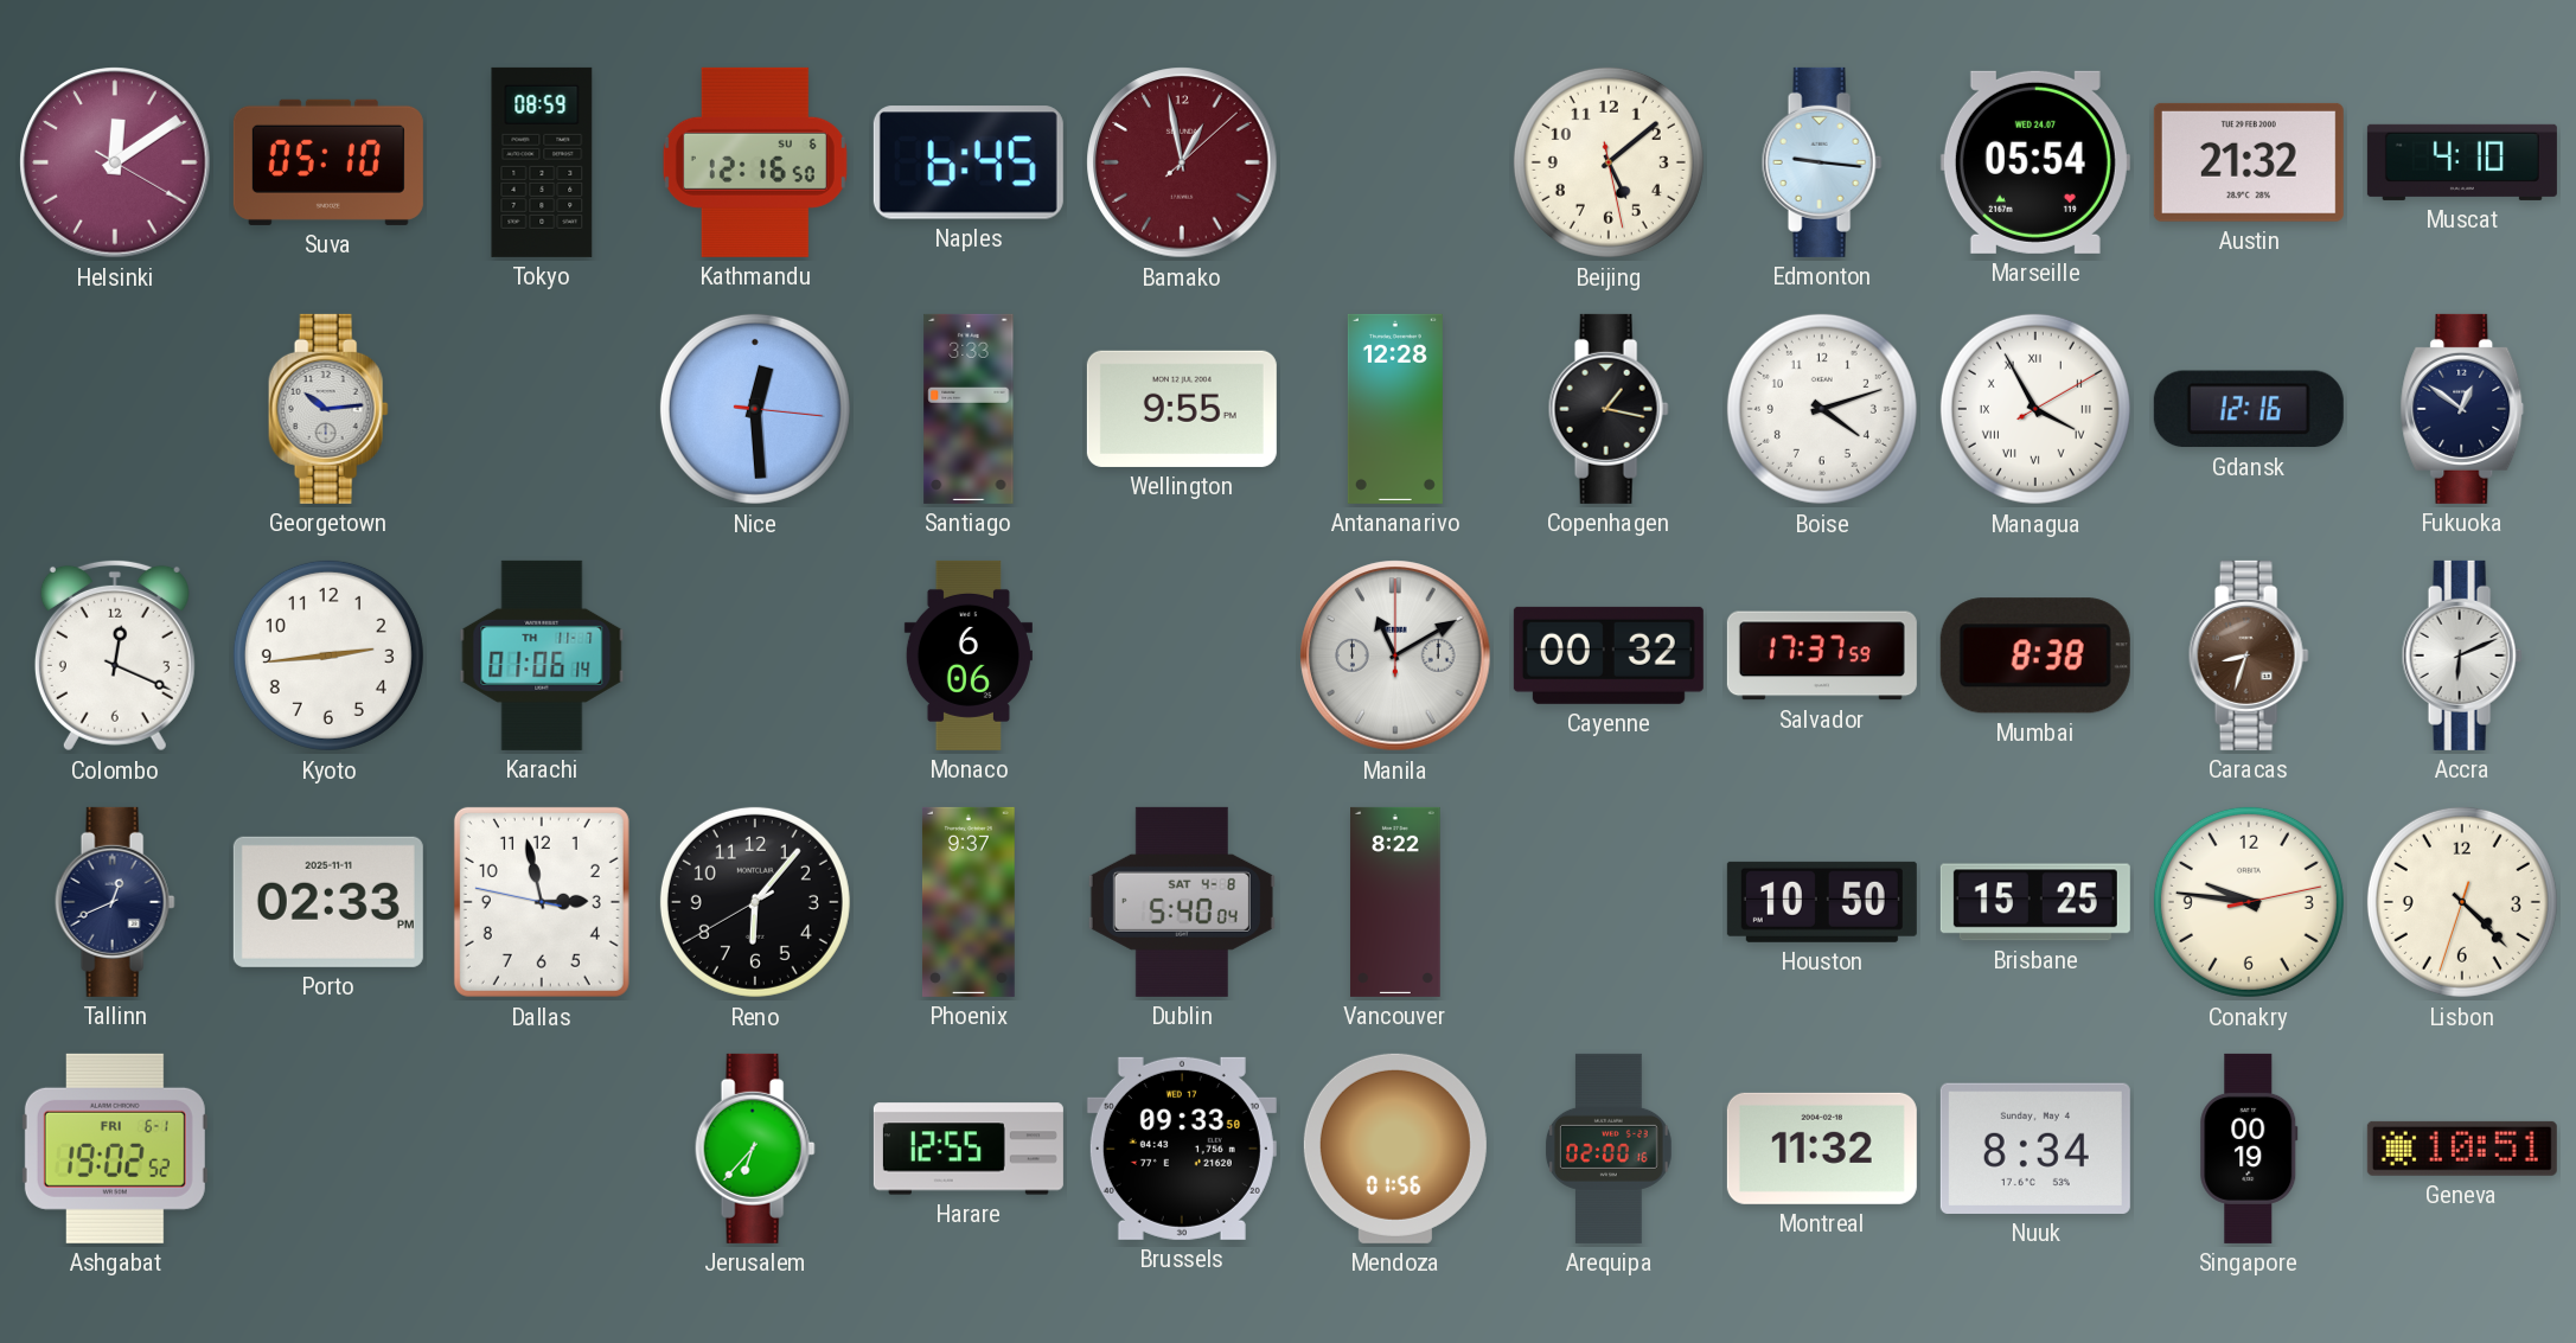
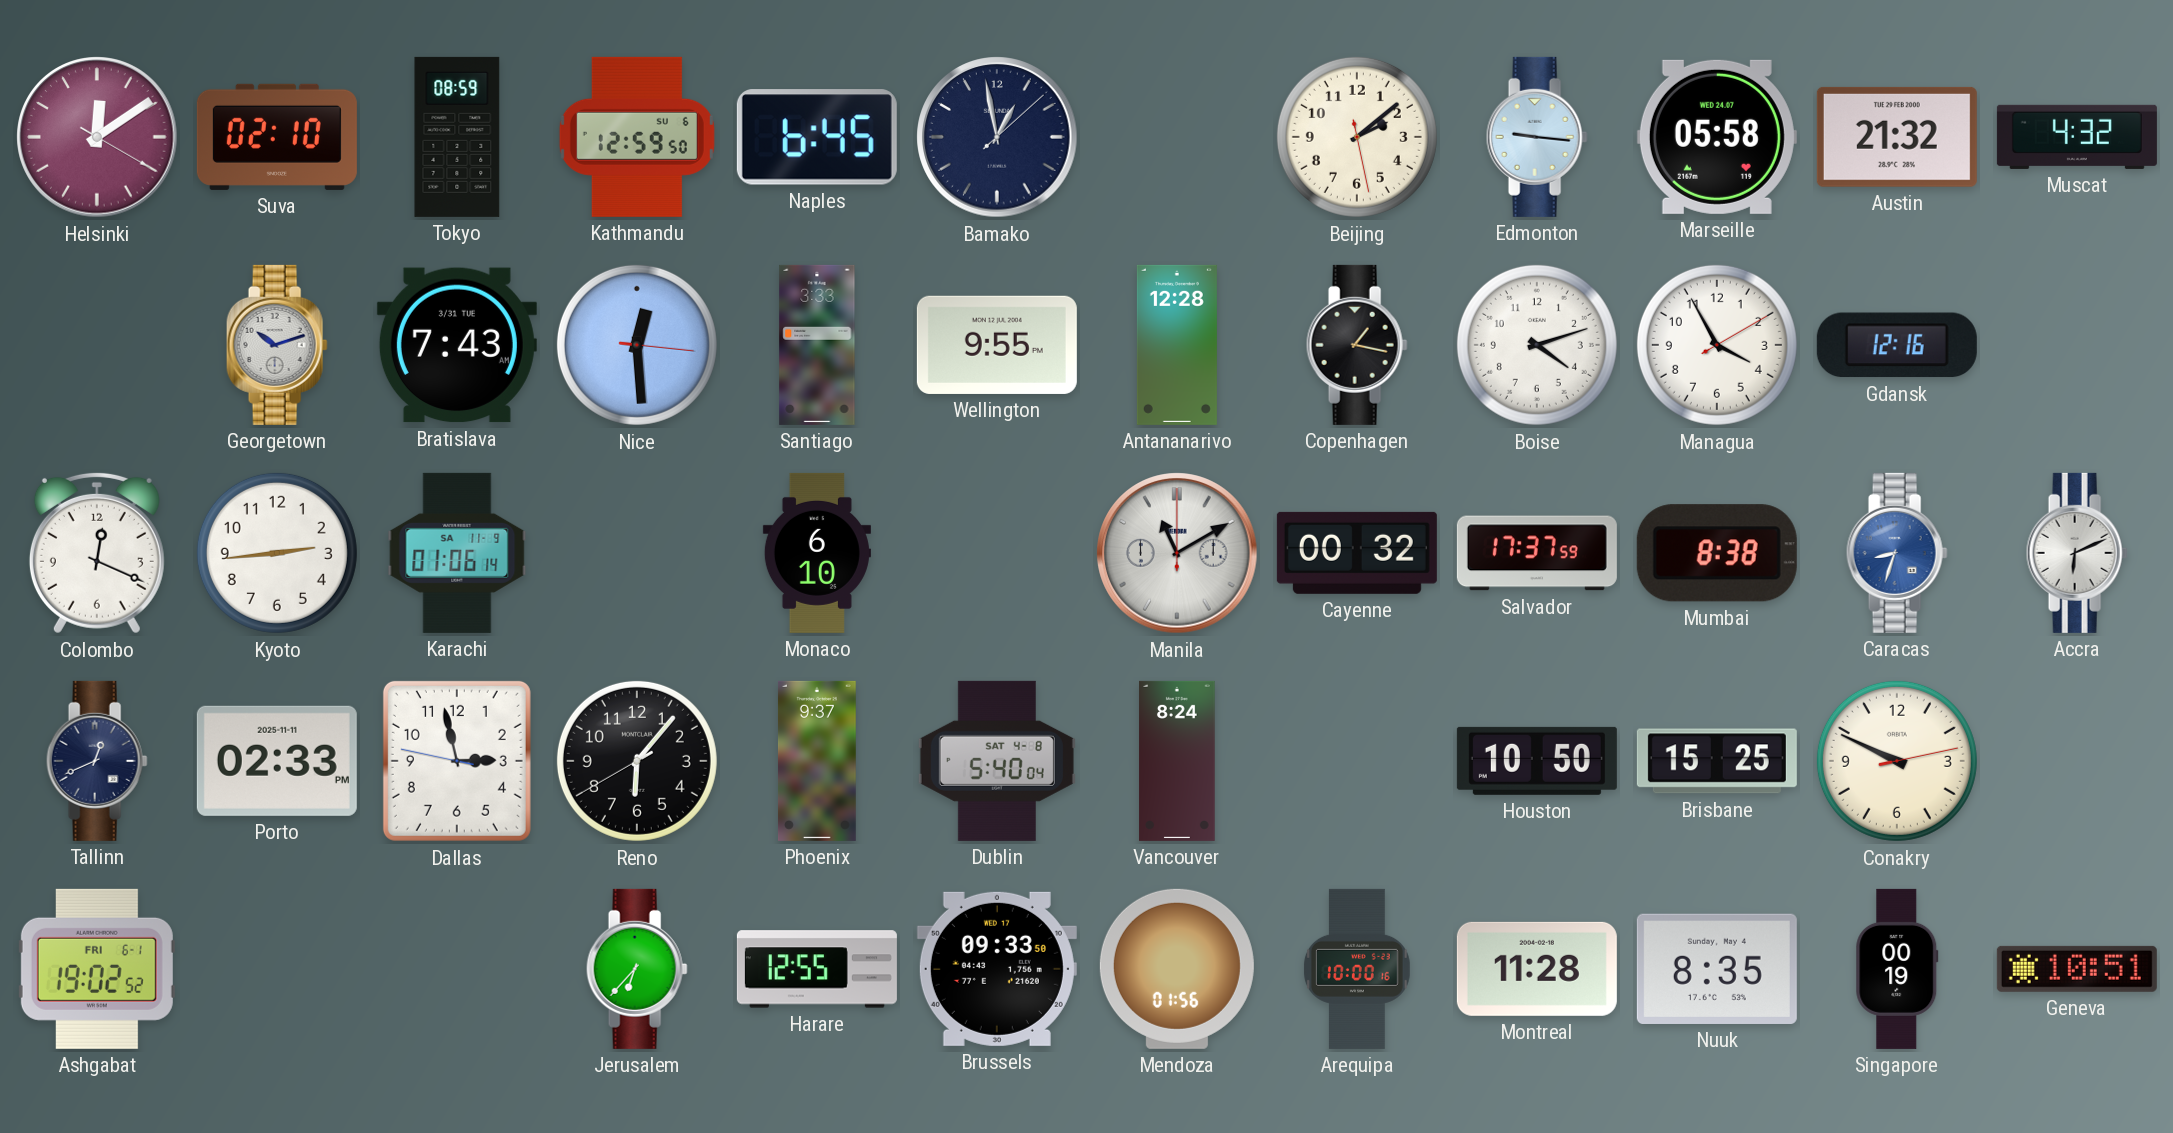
Suva: 05:10 -> 02:10
Kathmandu: 12:16 -> 12:59
Bamako dial: burgundy -> navy
Beijing: 5:08 -> 2:08
Marseille: 05:54 -> 05:58
Muscat: 4:10 -> 4:32
Georgetown: 10:14 -> 10:12
Bratislava: none -> 7:43
Managua numerals: Roman -> Arabic
Fukuoka: 12:51 -> none
Karachi date: TH 11-7 -> SA 11-9
Monaco: 6:06 -> 6:10
Caracas dial: brown -> blue
Vancouver: 8:22 -> 8:24
Conakry: 9:46 -> 9:49
Lisbon: 4:22 -> none
Arequipa: 02:00 -> 10:00
Montreal: 11:32 -> 11:28
Nuuk: 8:34 -> 8:35
